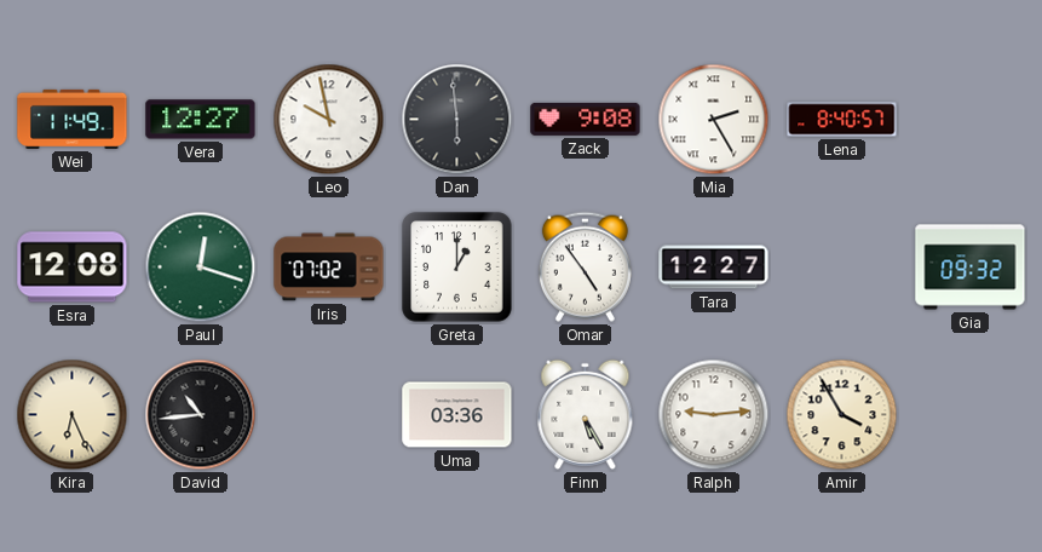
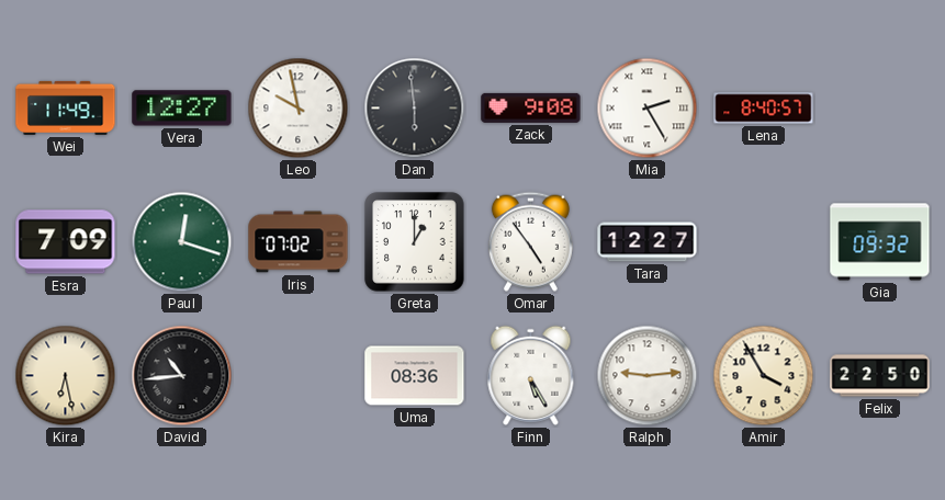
Esra: 12:08 -> 7:09
Kira: 6:26 -> 6:28
Uma: 03:36 -> 08:36
Felix: none -> 22:50
